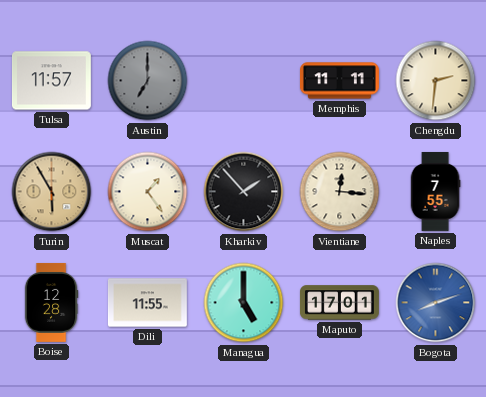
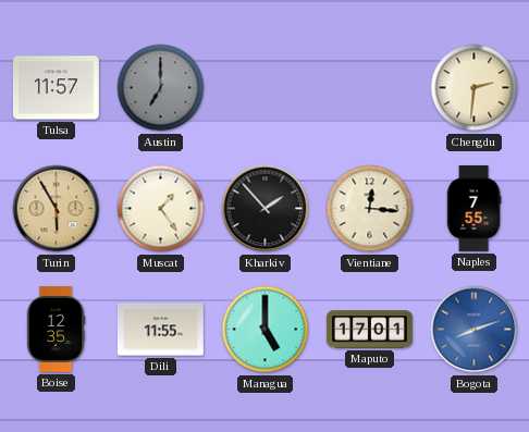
Memphis: 11:11 -> none
Boise: 12:28 -> 12:35
